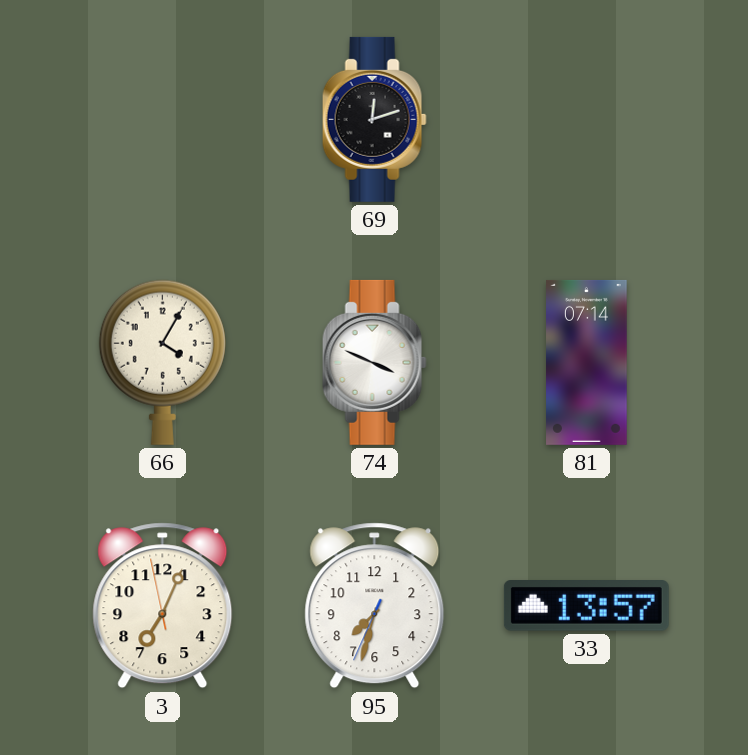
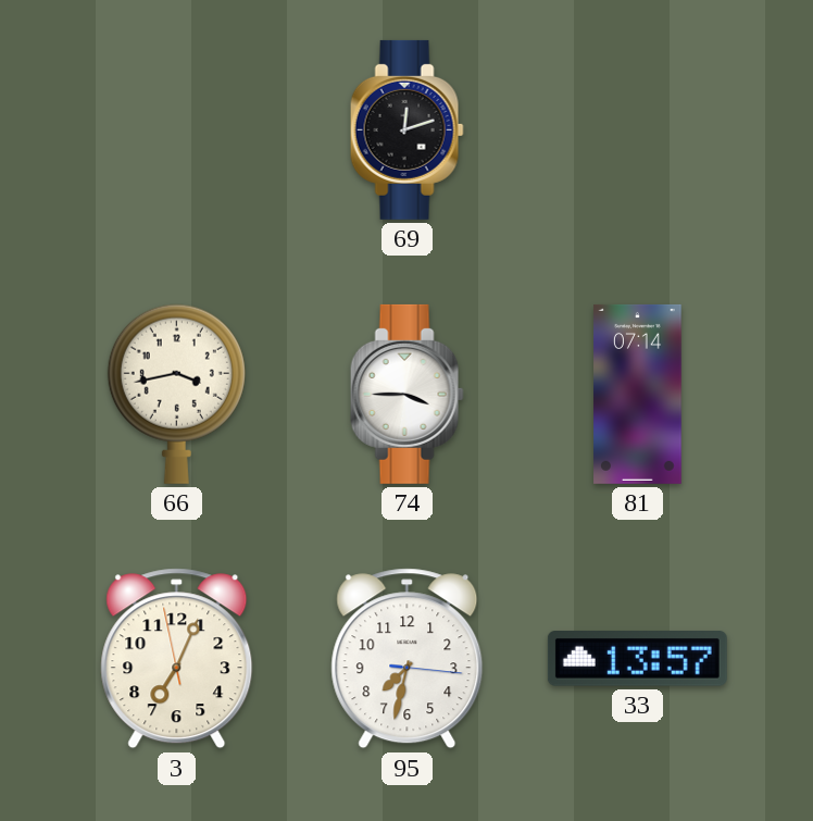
66: 4:05 -> 3:43
74: 3:49 -> 3:45
95: 7:32:34 -> 7:32:16
